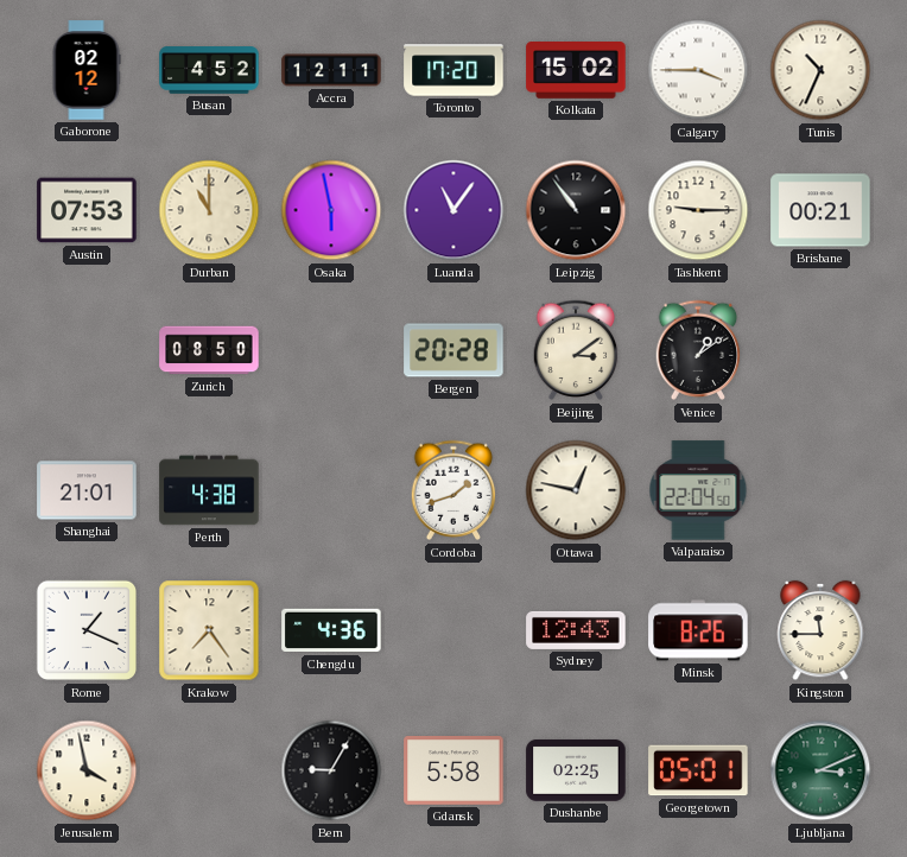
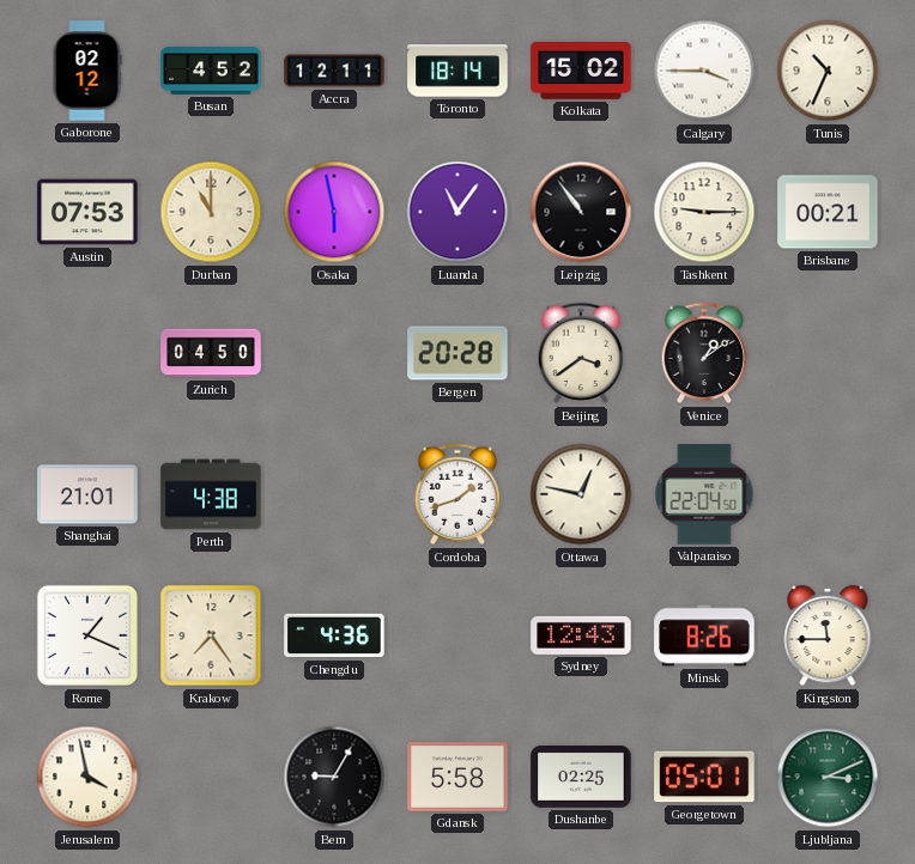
Toronto: 17:20 -> 18:14
Zurich: 08:50 -> 04:50
Beijing: 3:09 -> 3:39
